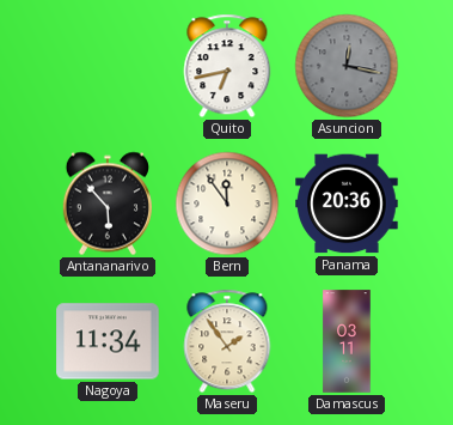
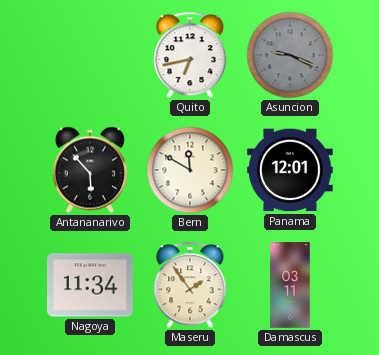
Asuncion: 12:17 -> 9:19
Bern: 11:54 -> 11:50
Panama: 20:36 -> 12:01
